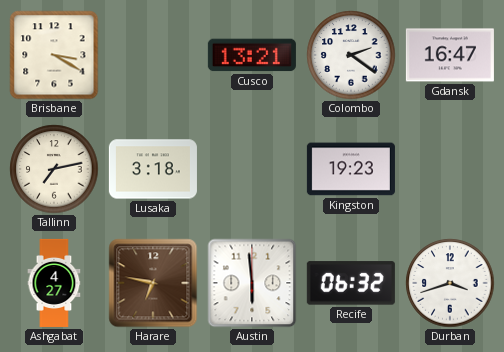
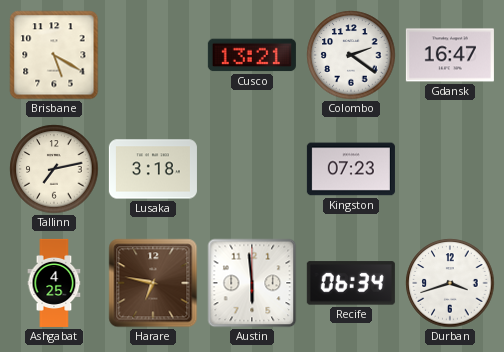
Brisbane: 3:20 -> 5:20
Kingston: 19:23 -> 07:23
Ashgabat: 4:27 -> 4:25
Recife: 06:32 -> 06:34
